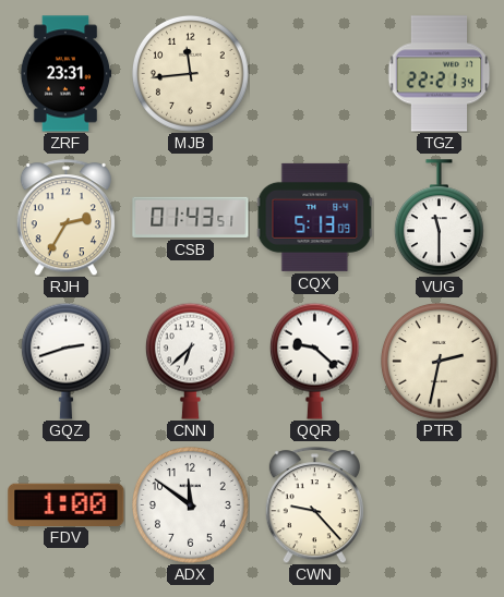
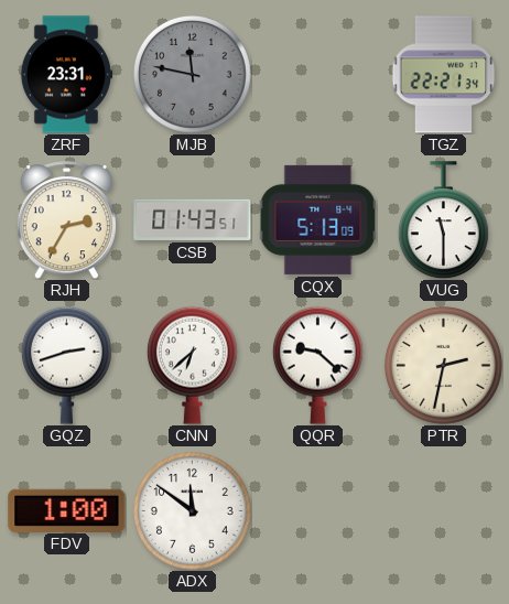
MJB: 11:44 -> 11:47
MJB dial: cream -> grey
CWN: 9:23 -> none
